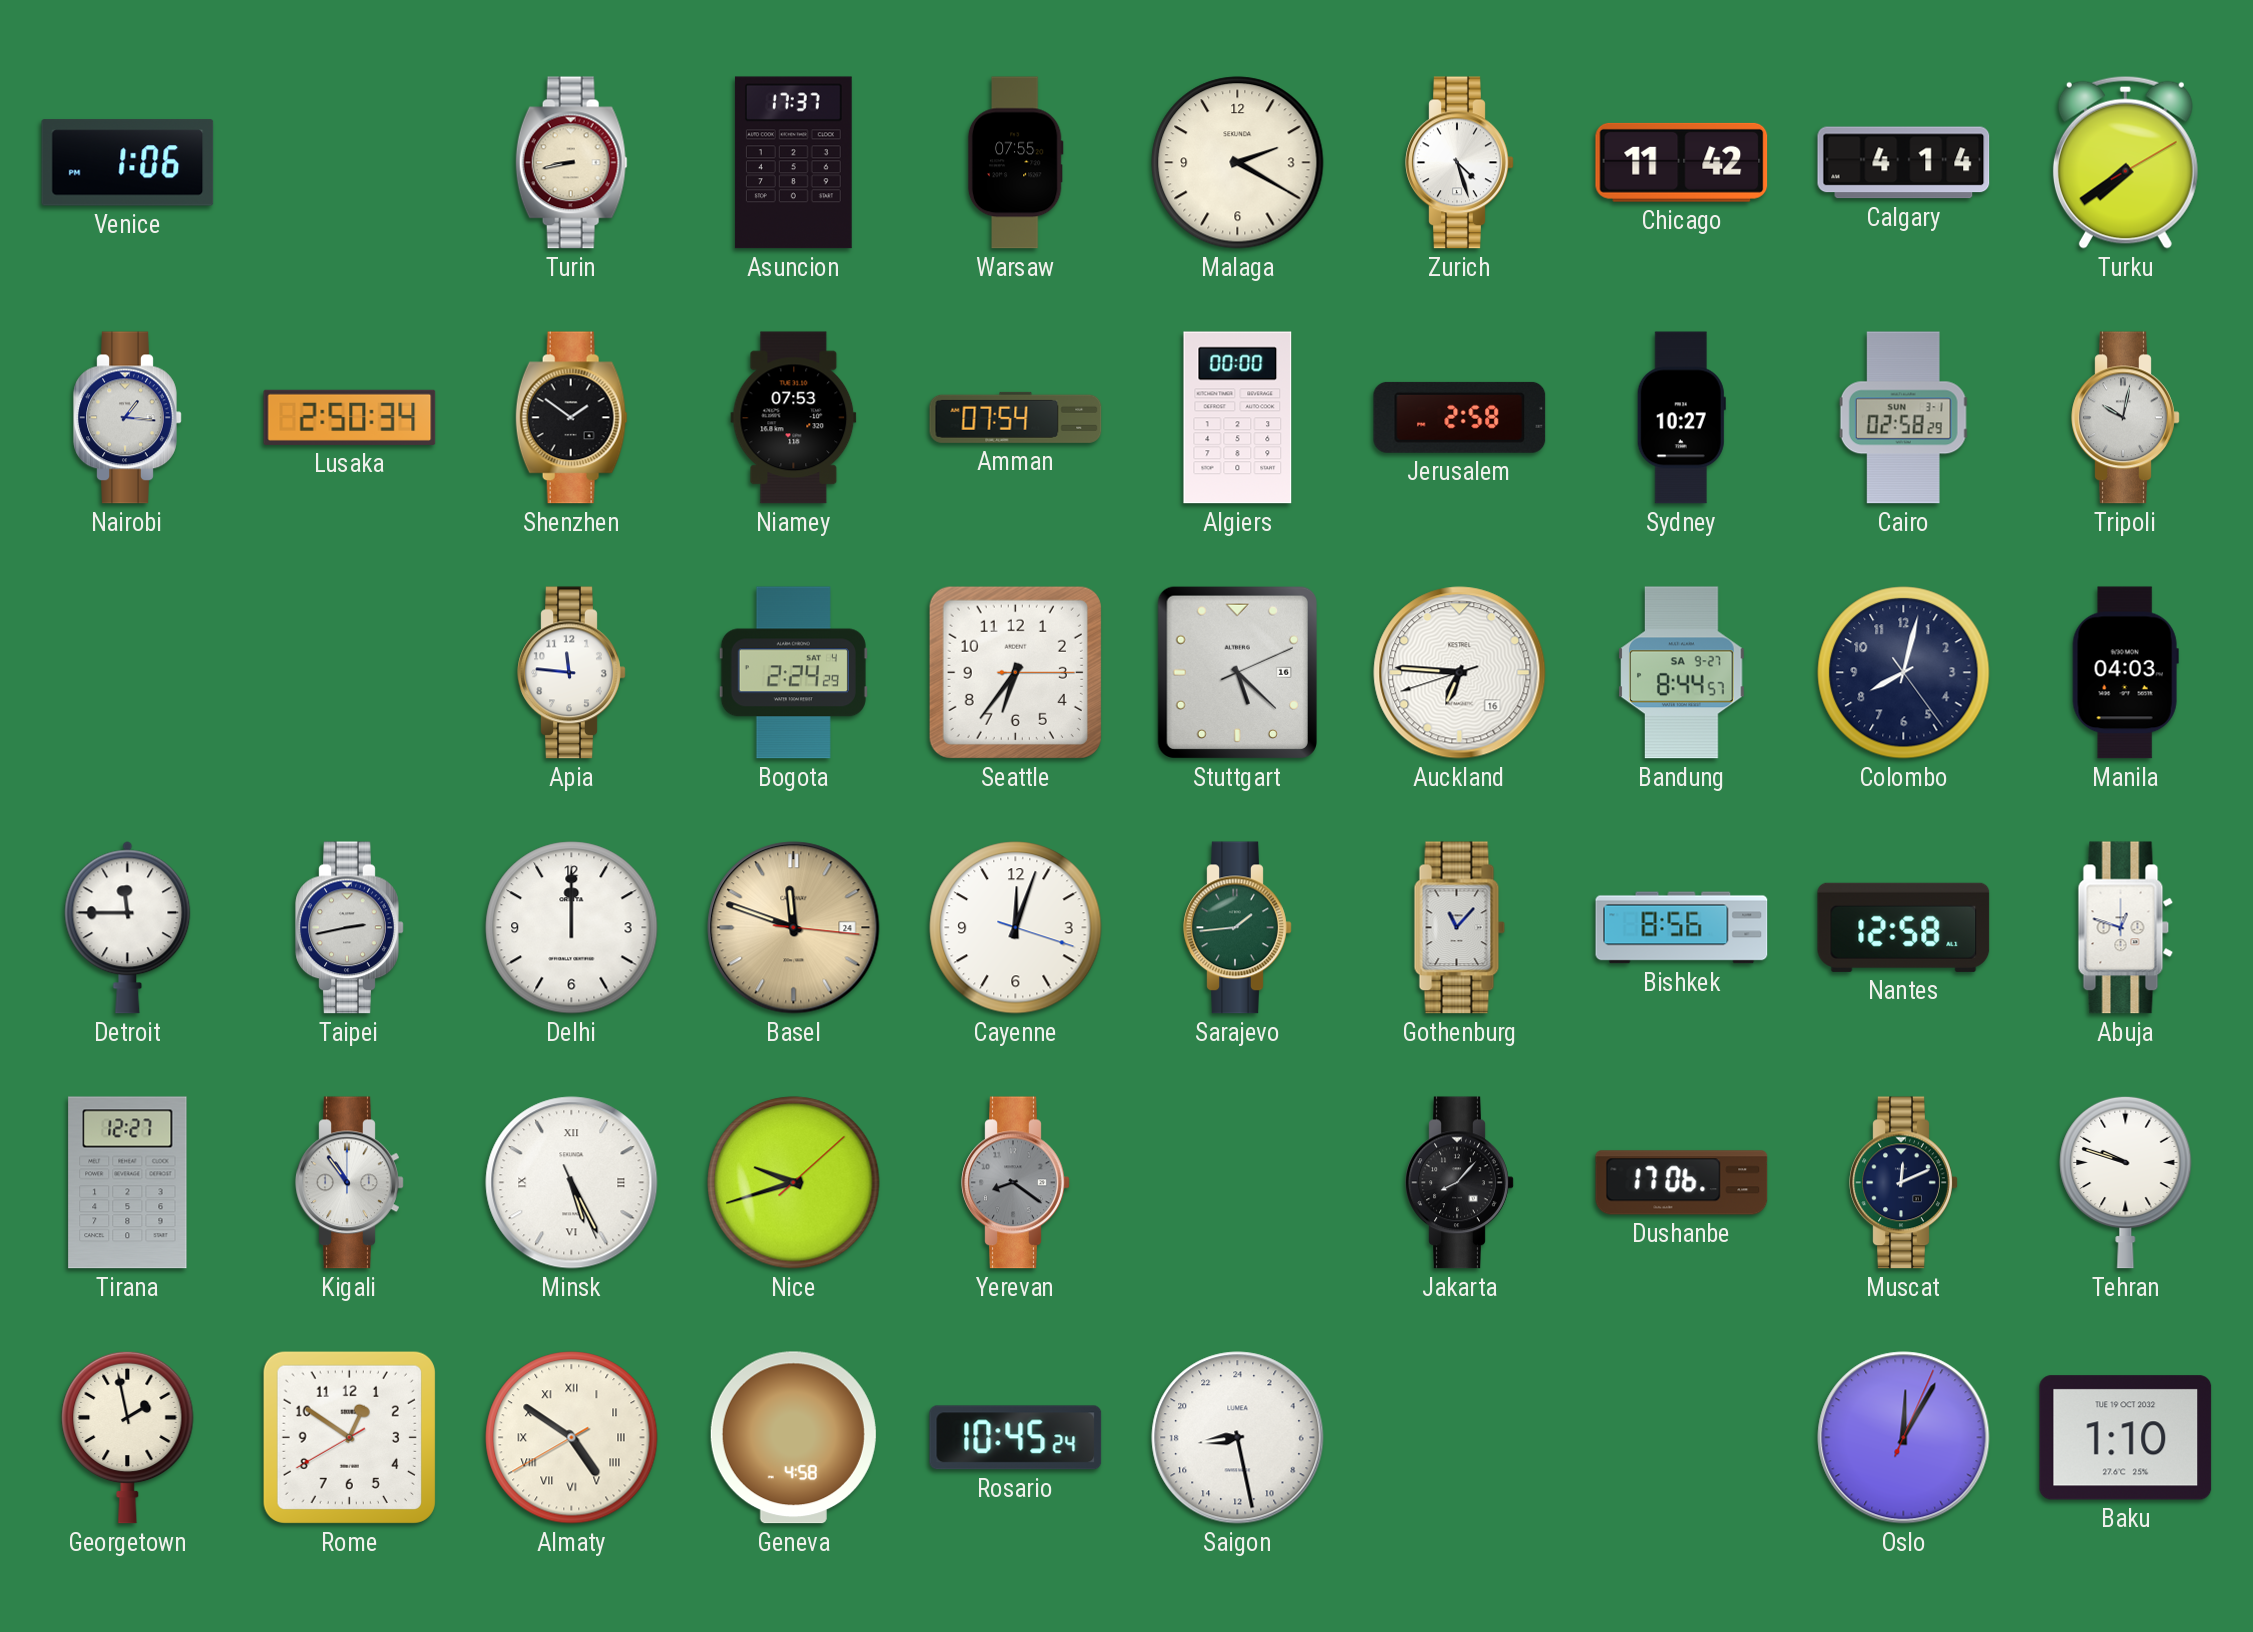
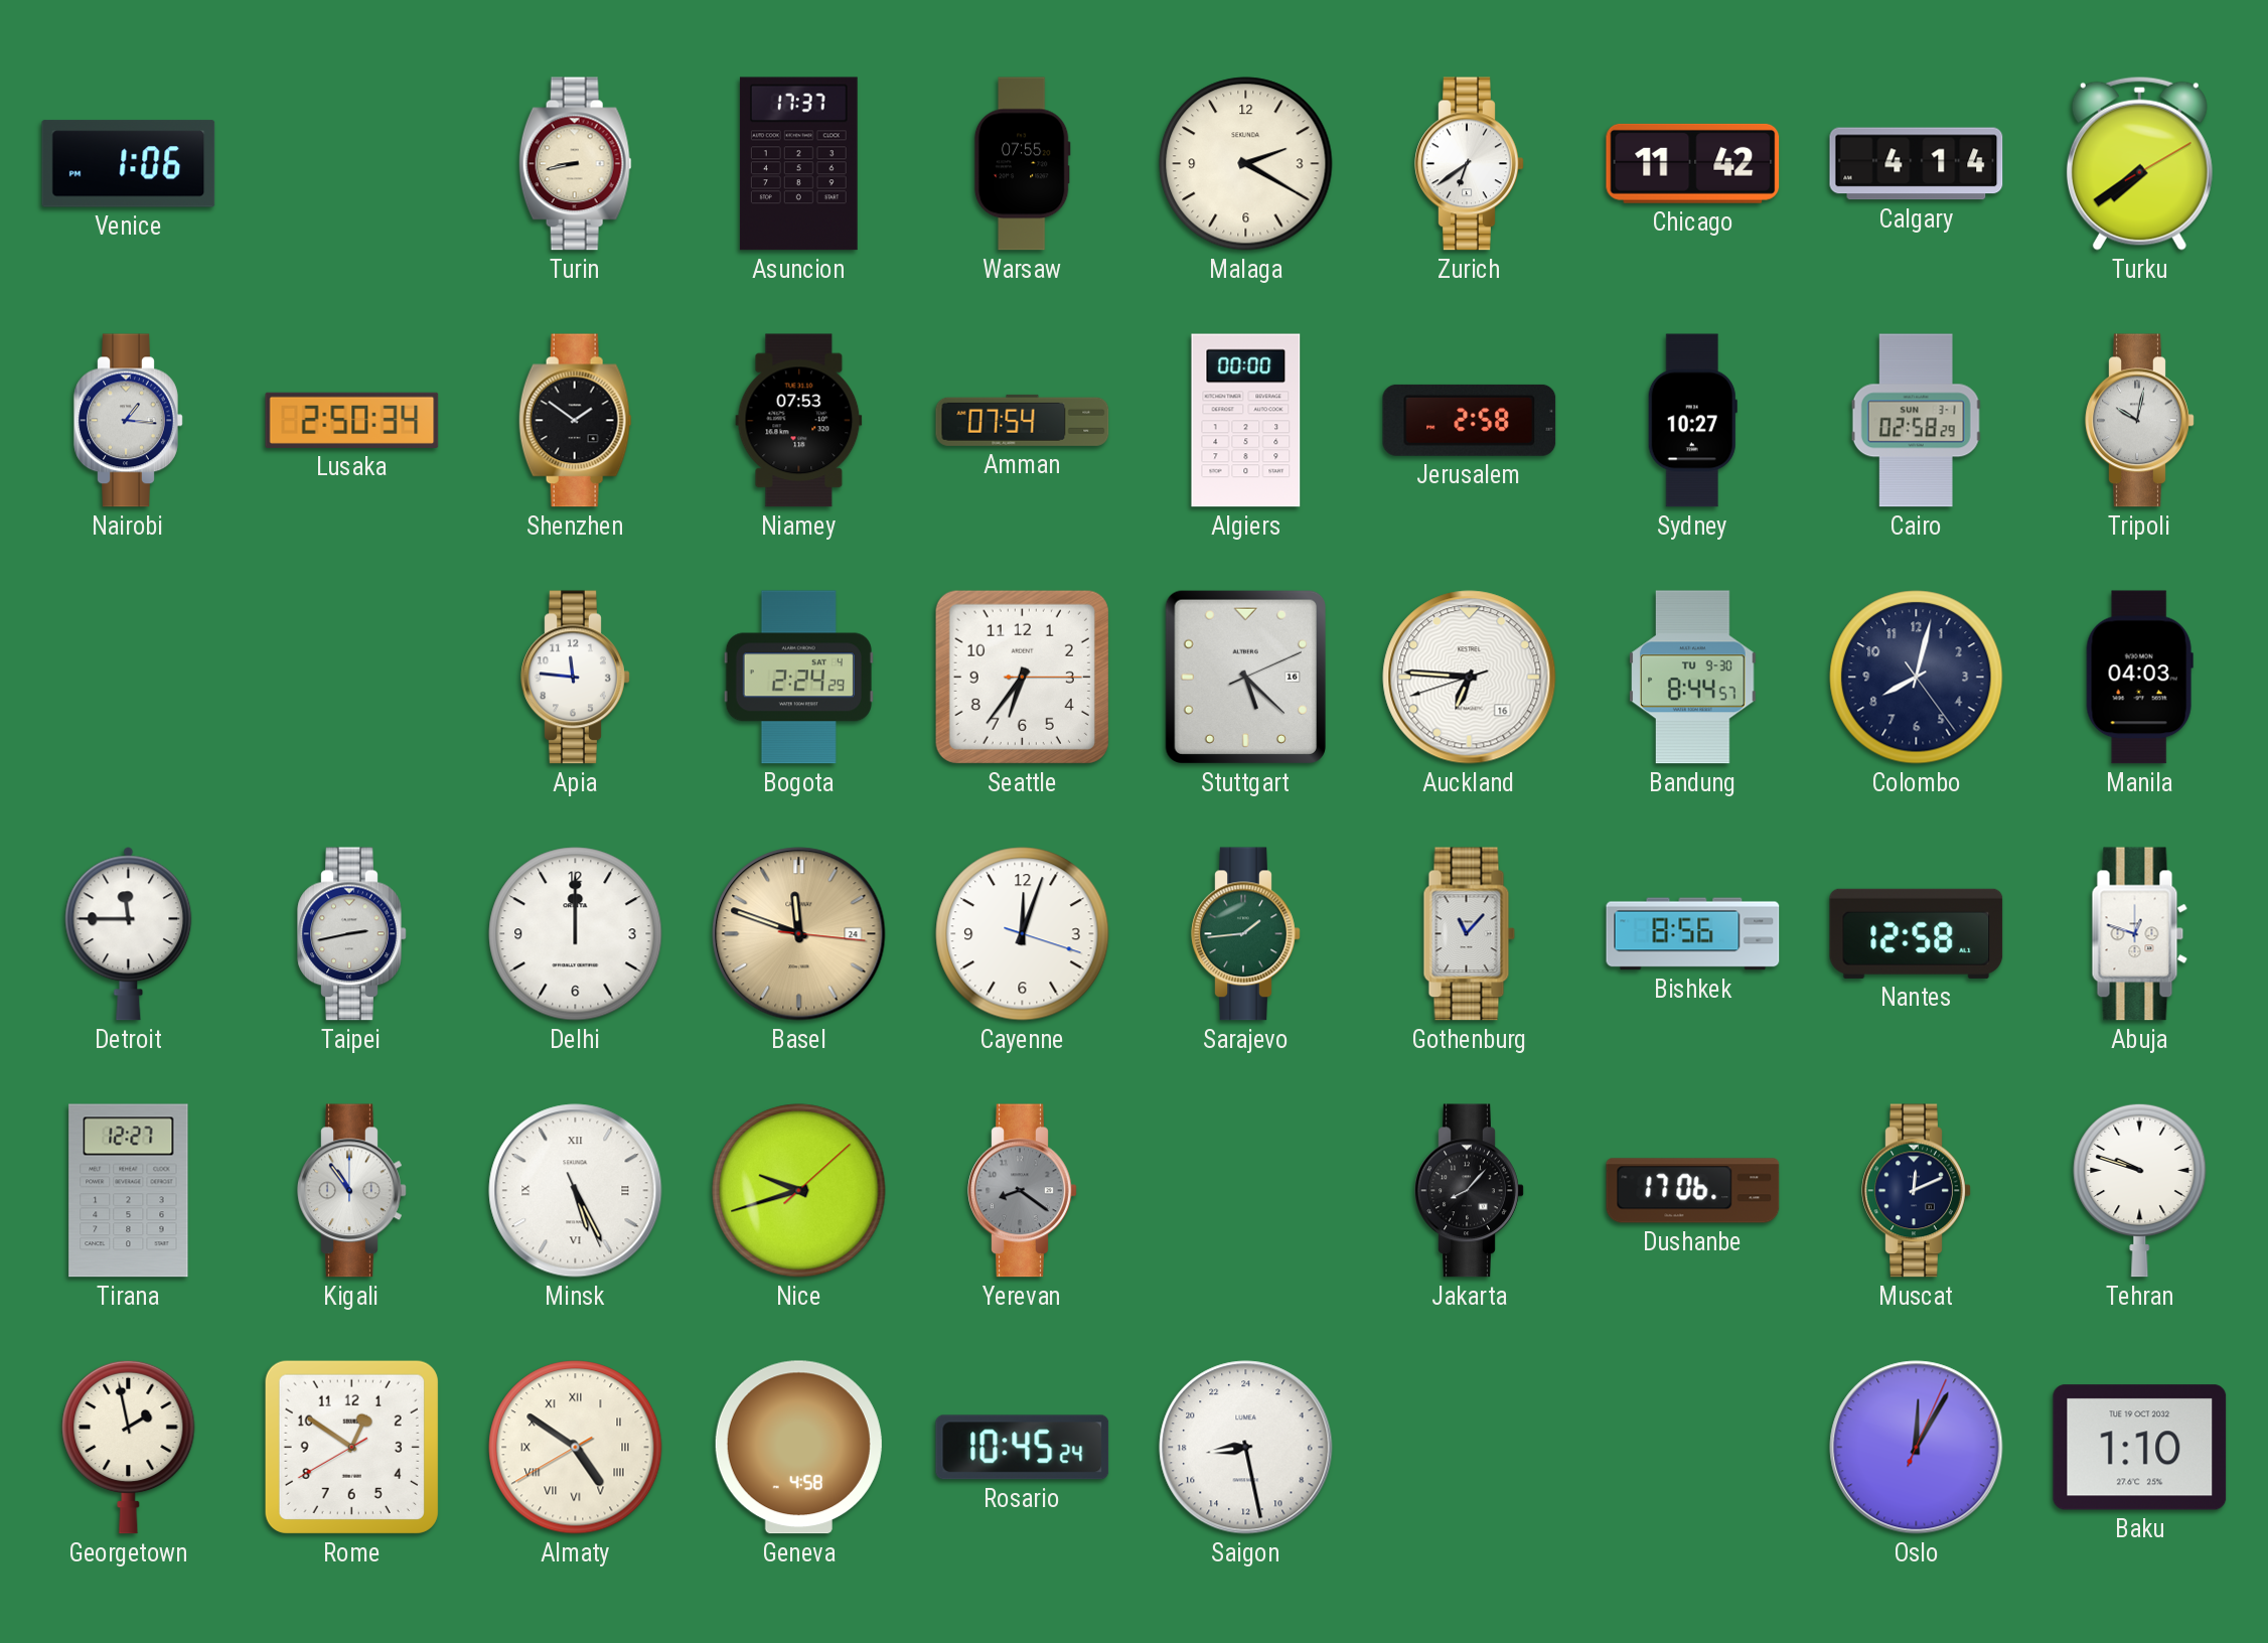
Zurich: 4:27 -> 6:39
Bandung date: SA 9-27 -> TU 9-30
